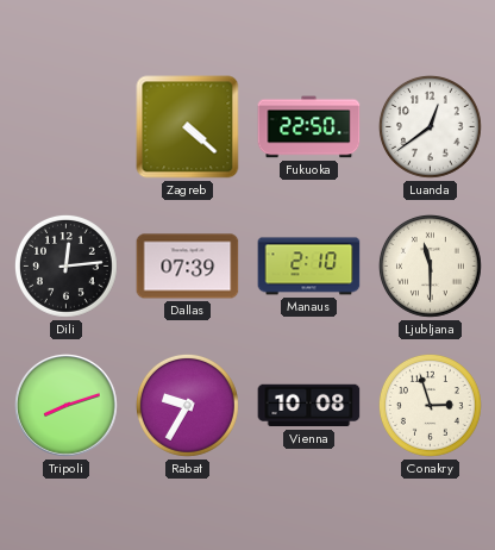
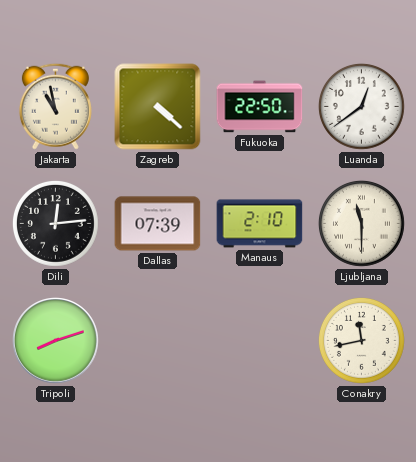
Jakarta: none -> 10:58
Rabat: 9:35 -> none
Vienna: 10:08 -> none
Conakry: 2:57 -> 11:43
